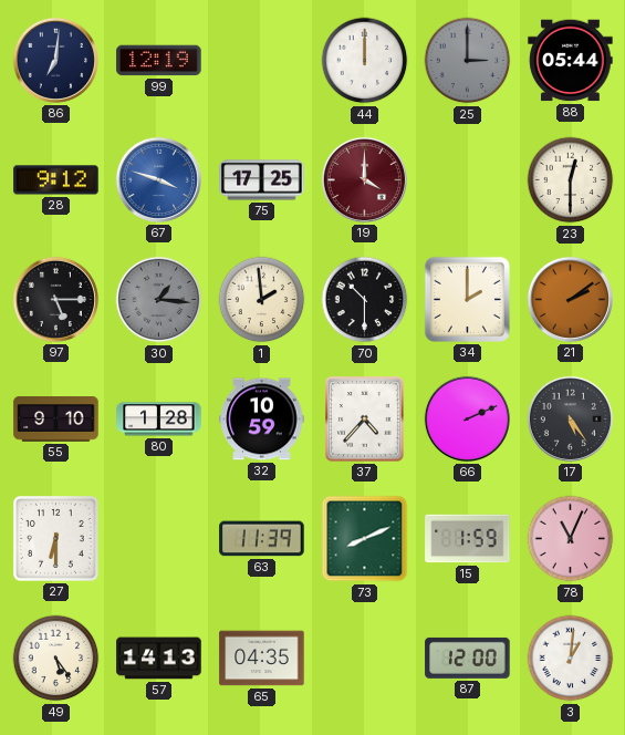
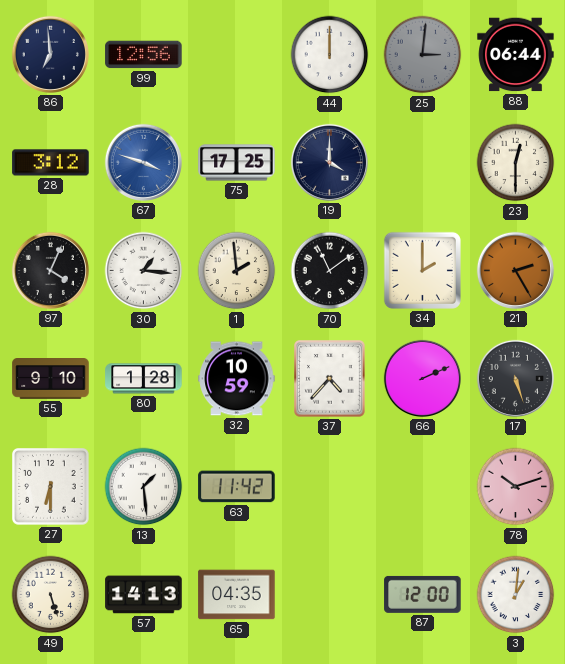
86: 7:01 -> 6:59
99: 12:19 -> 12:56
25: 3:00 -> 3:01
88: 05:44 -> 06:44
28: 9:12 -> 3:12
19 dial: burgundy -> navy
97: 5:15 -> 4:04
30 dial: grey -> white
70: 10:30 -> 11:09
21: 2:09 -> 2:25
17: 5:24 -> 5:27
13: none -> 1:29
63: 11:39 -> 11:42
73: 8:11 -> none
15: 1:59 -> none
78: 11:04 -> 10:12
49: 5:24 -> 5:27
